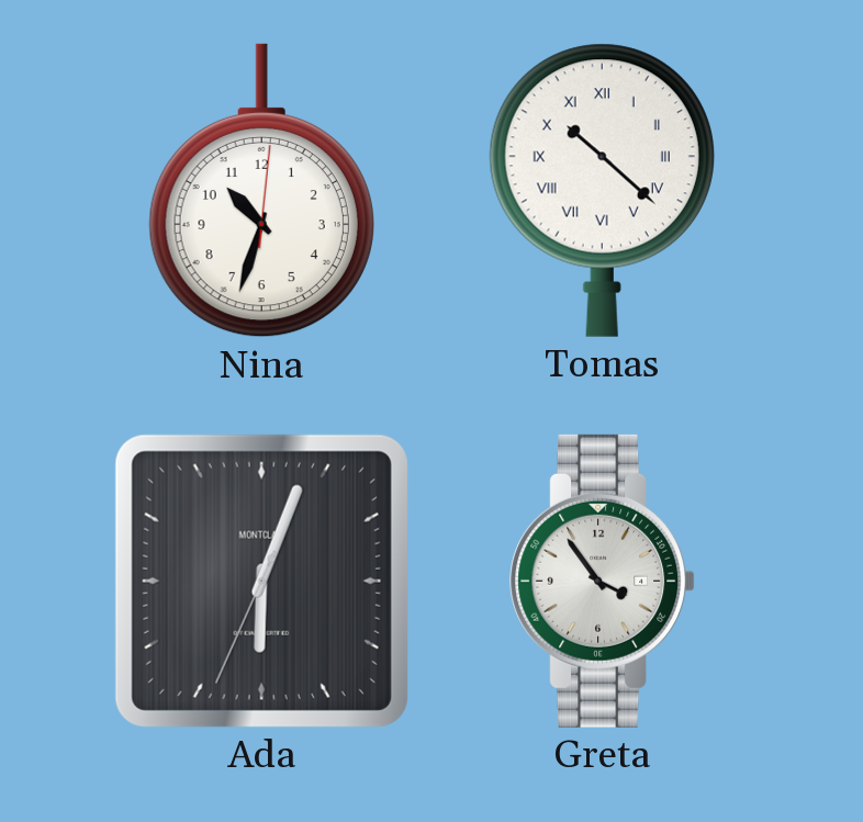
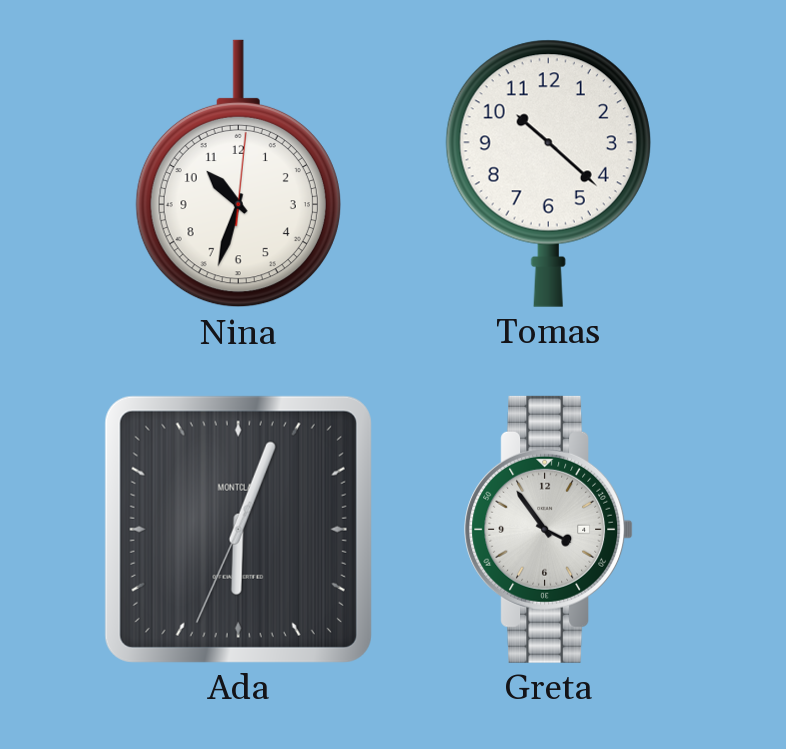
Tomas numerals: Roman -> Arabic
